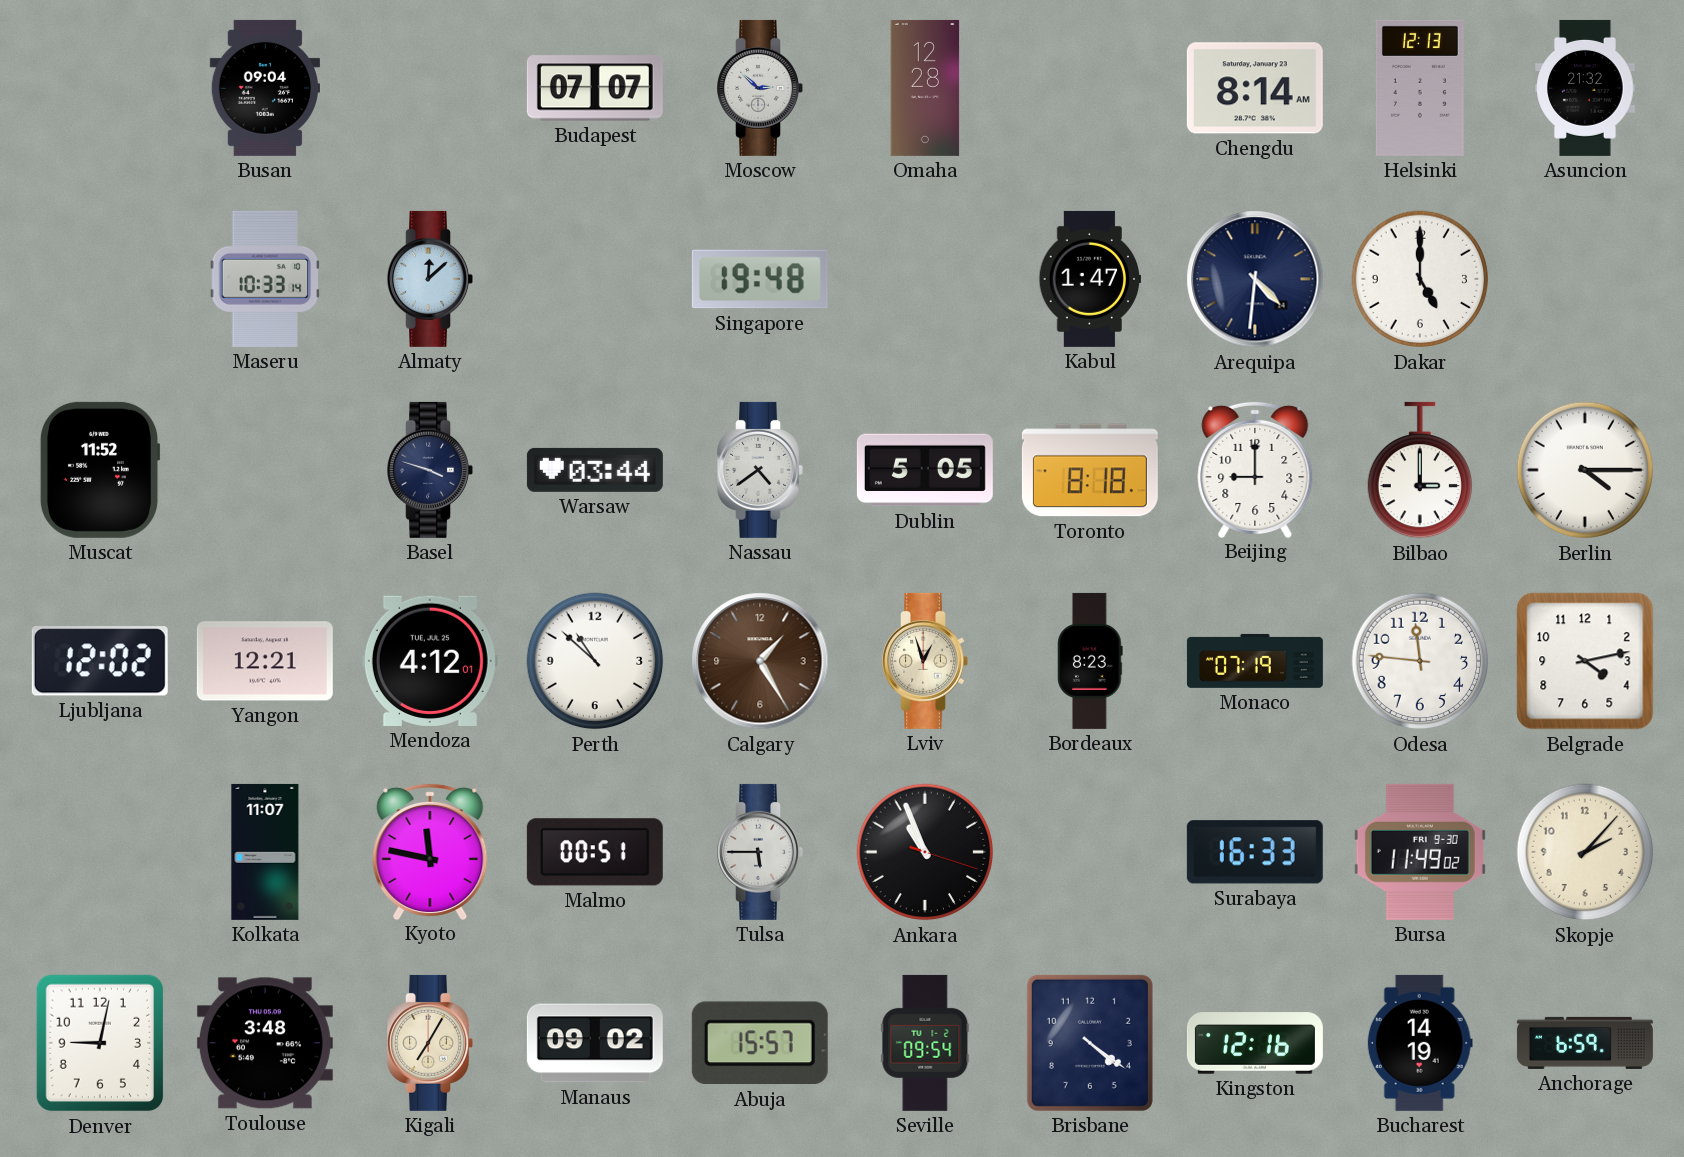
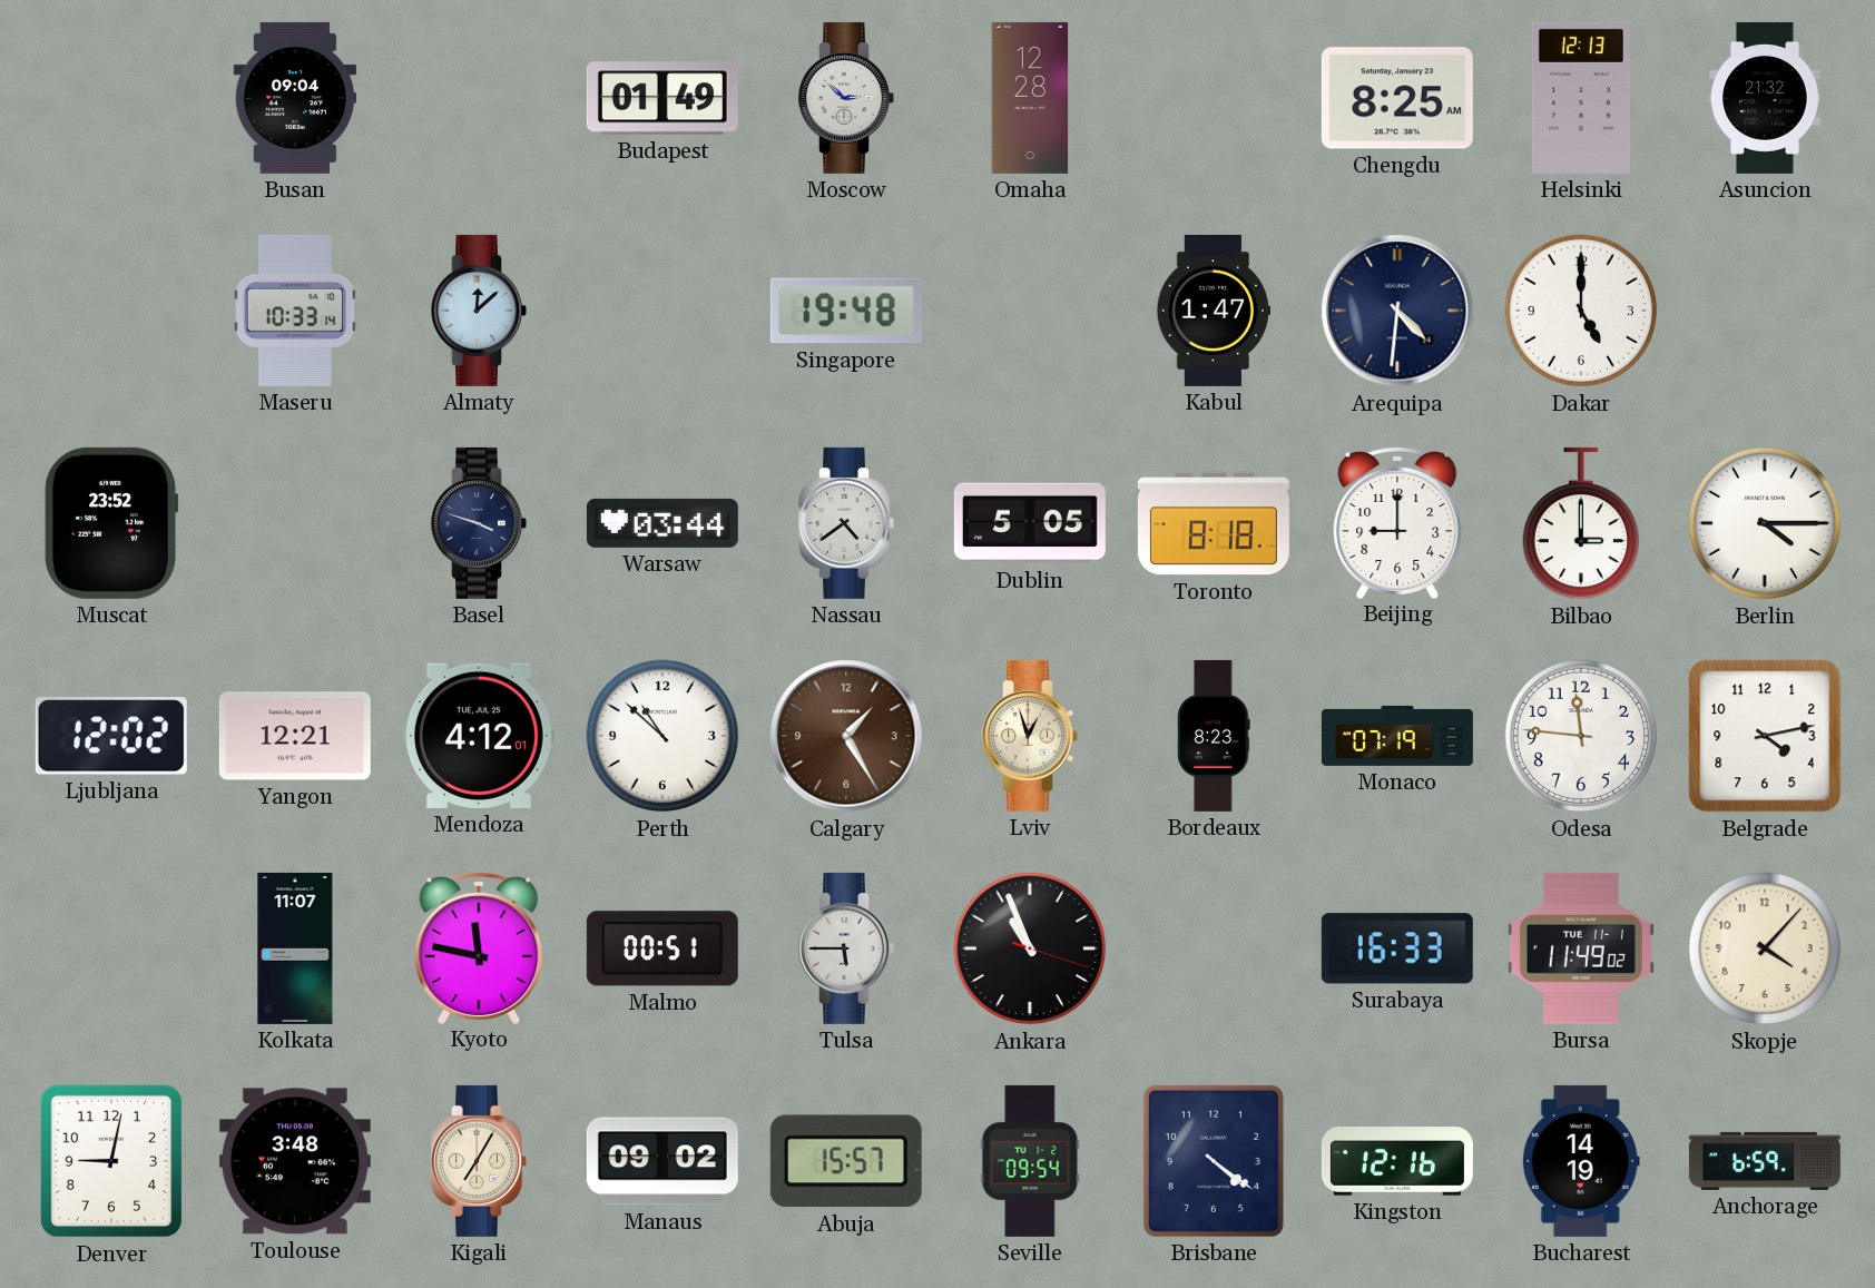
Budapest: 07:07 -> 01:49
Chengdu: 8:14 -> 8:25
Muscat: 11:52 -> 23:52
Bursa date: FRI 9-30 -> TUE 11-1
Skopje: 2:07 -> 4:07
